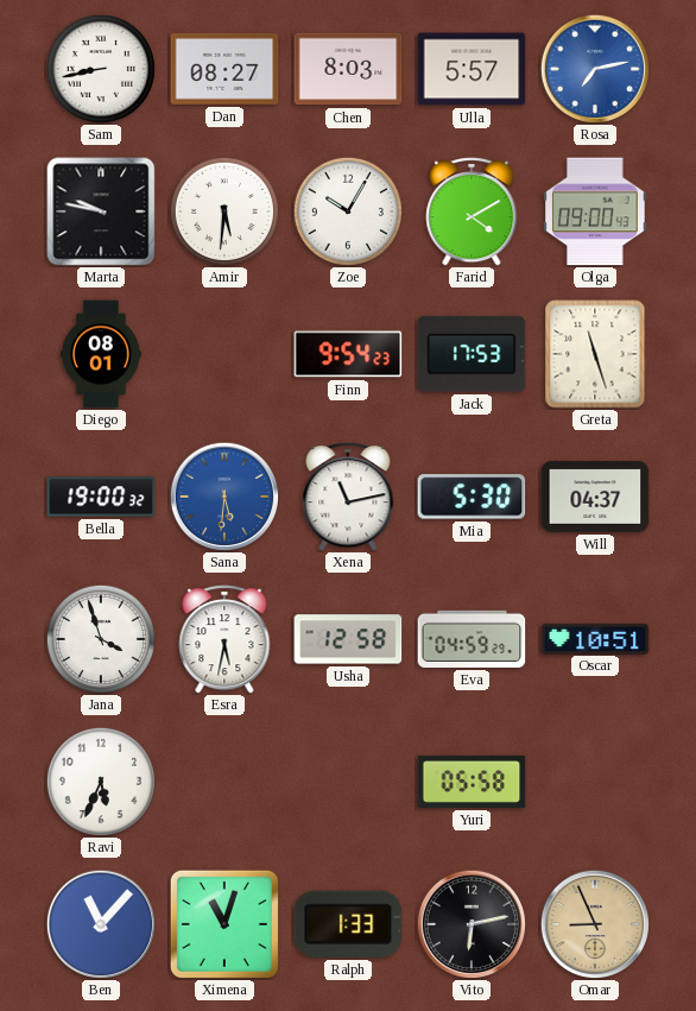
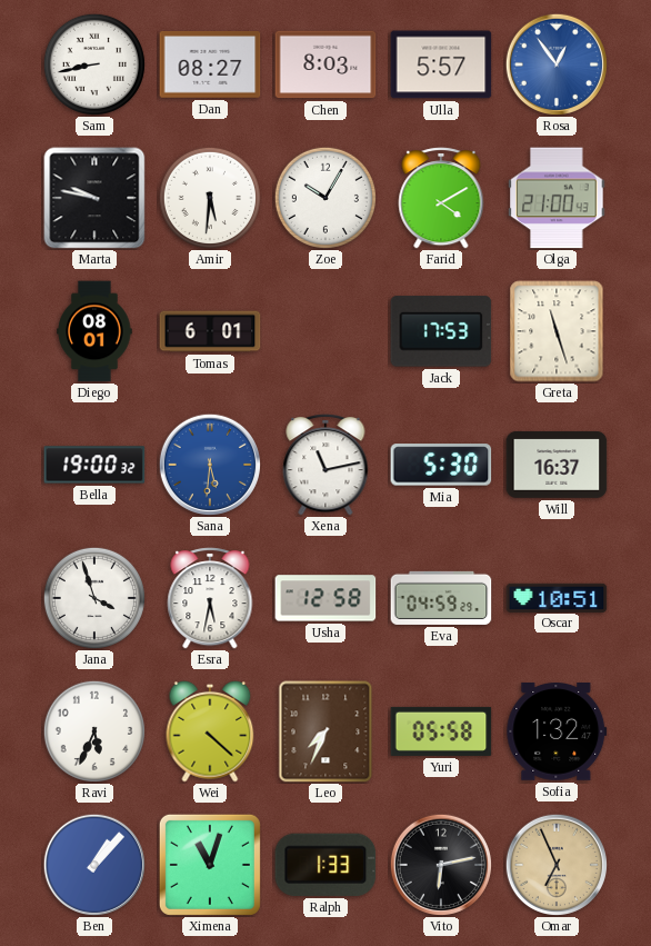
Rosa: 7:13 -> 12:54
Olga: 09:00 -> 21:00
Tomas: none -> 6:01
Finn: 9:54 -> none
Will: 04:37 -> 16:37
Wei: none -> 4:22
Leo: none -> 7:34
Sofia: none -> 1:32
Ben: 11:07 -> 1:07
Omar: 8:56 -> 6:56
